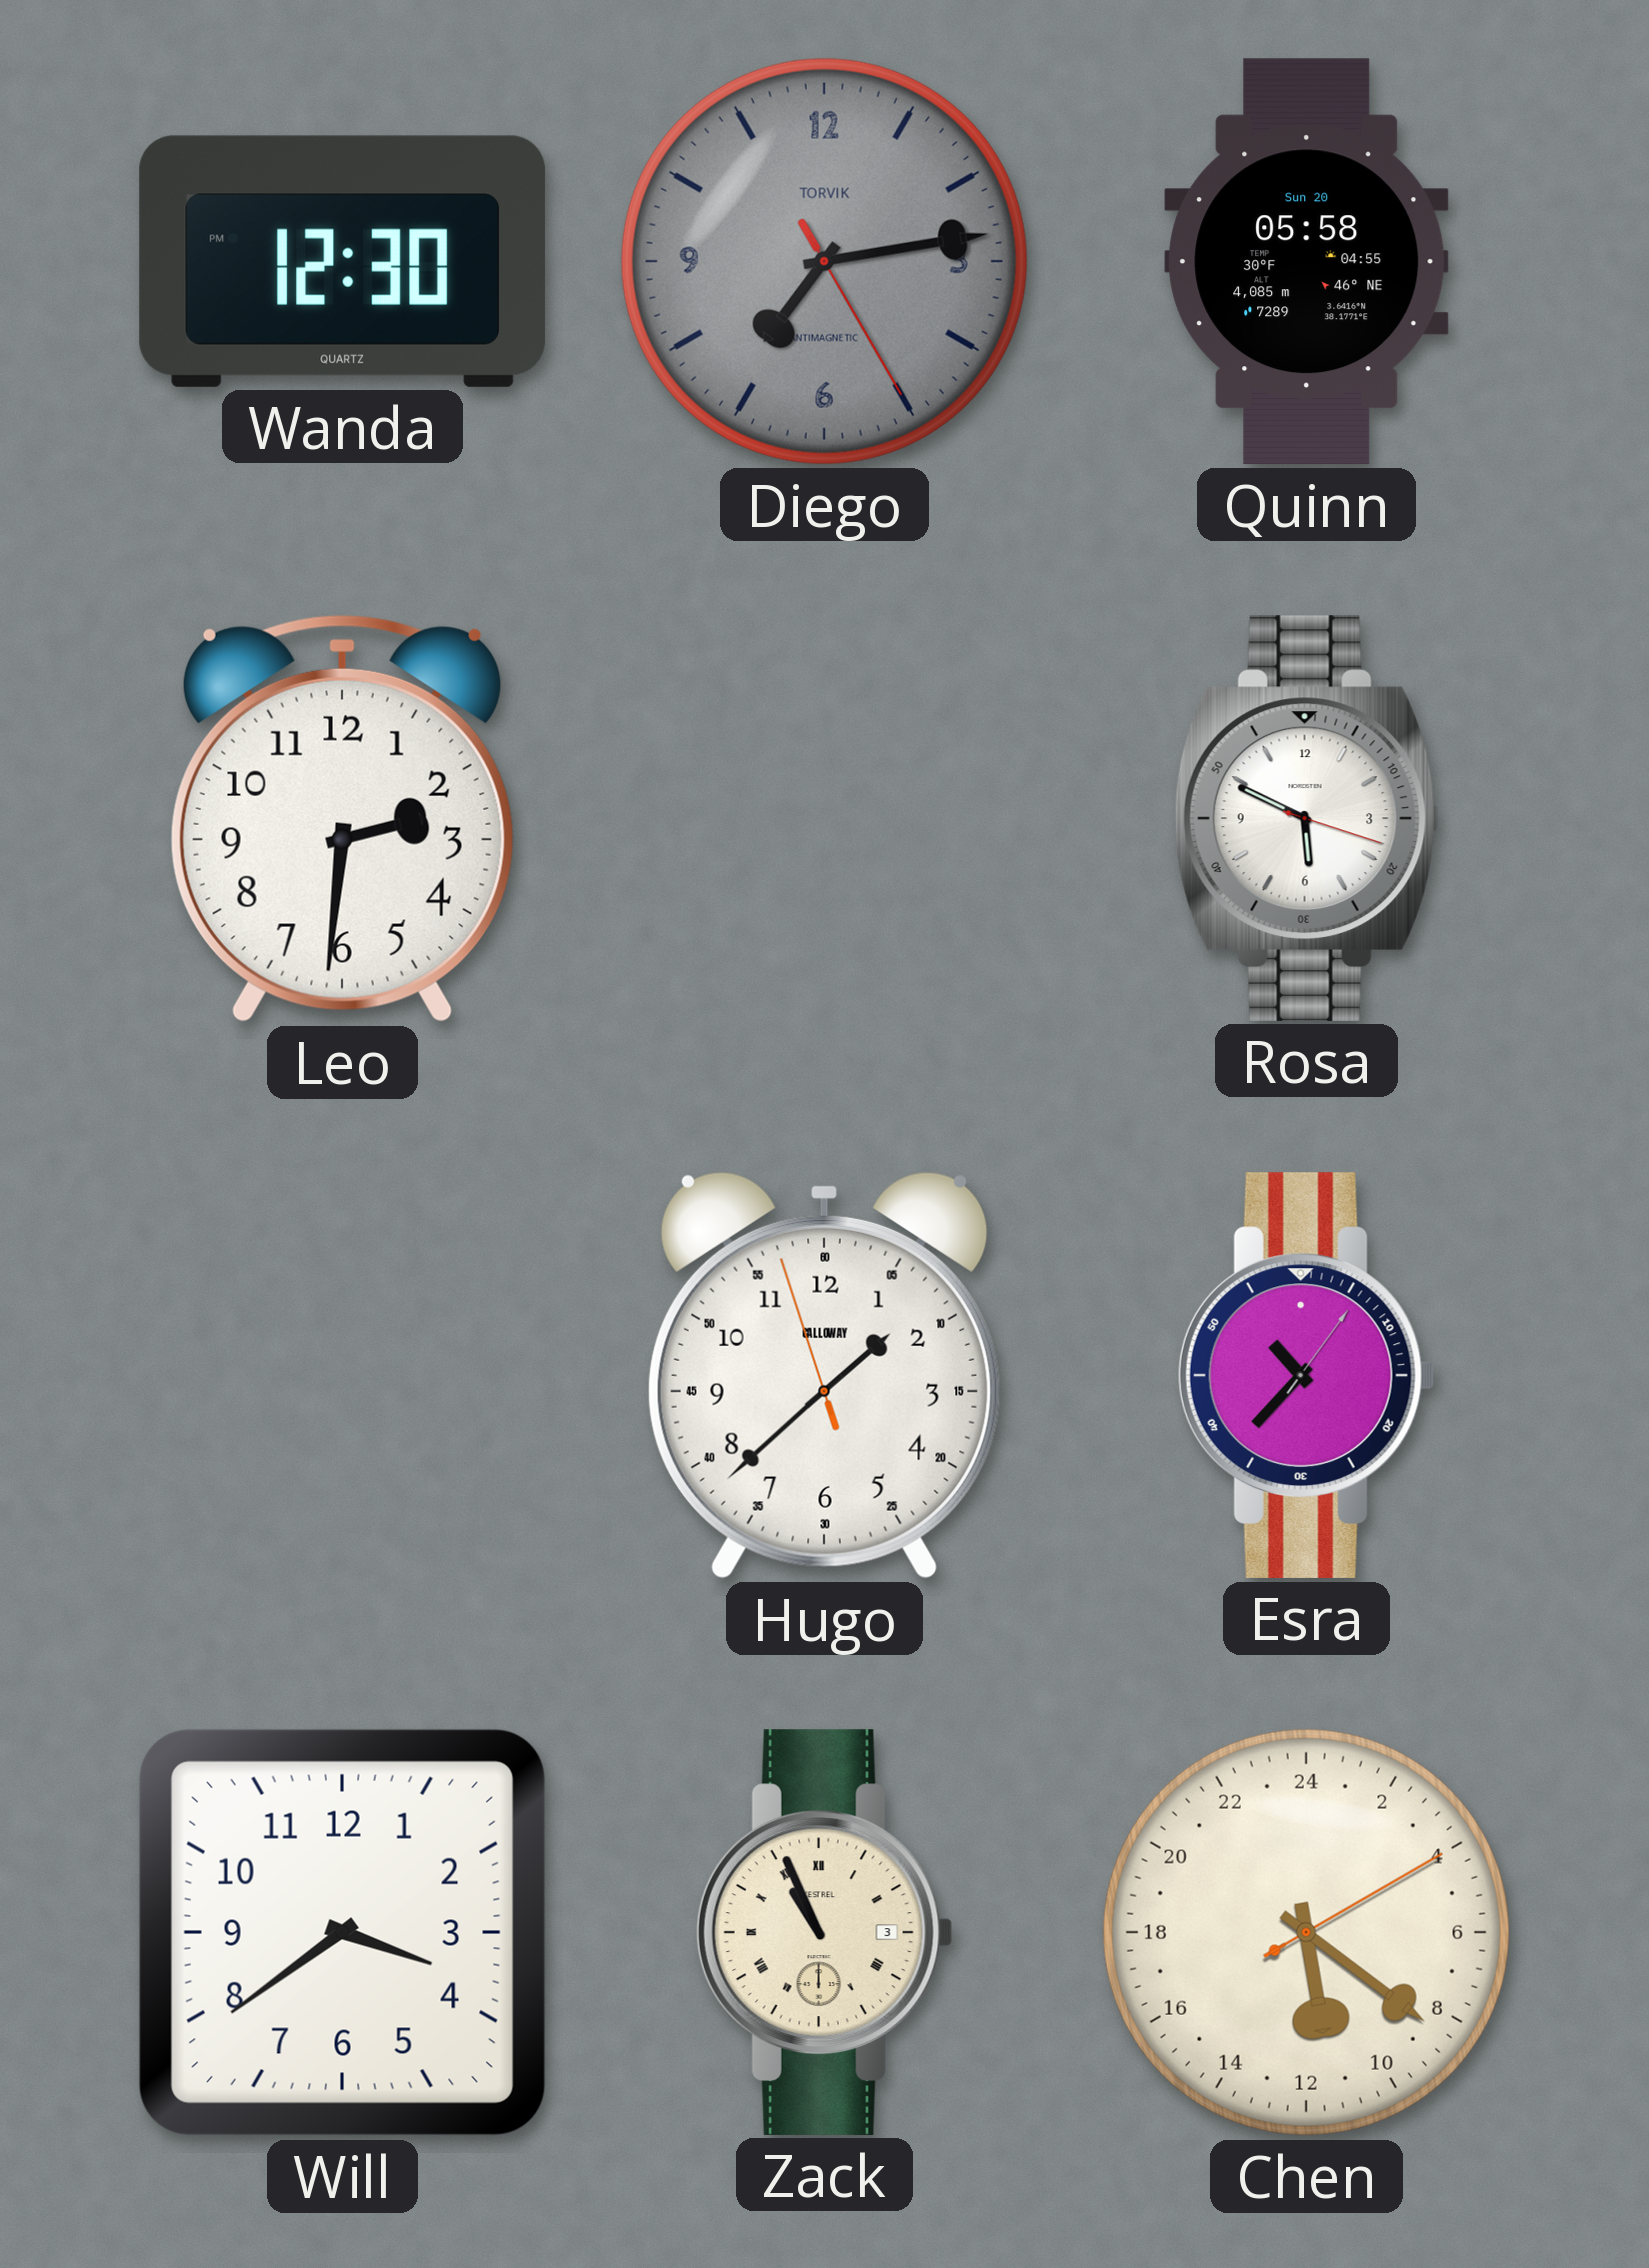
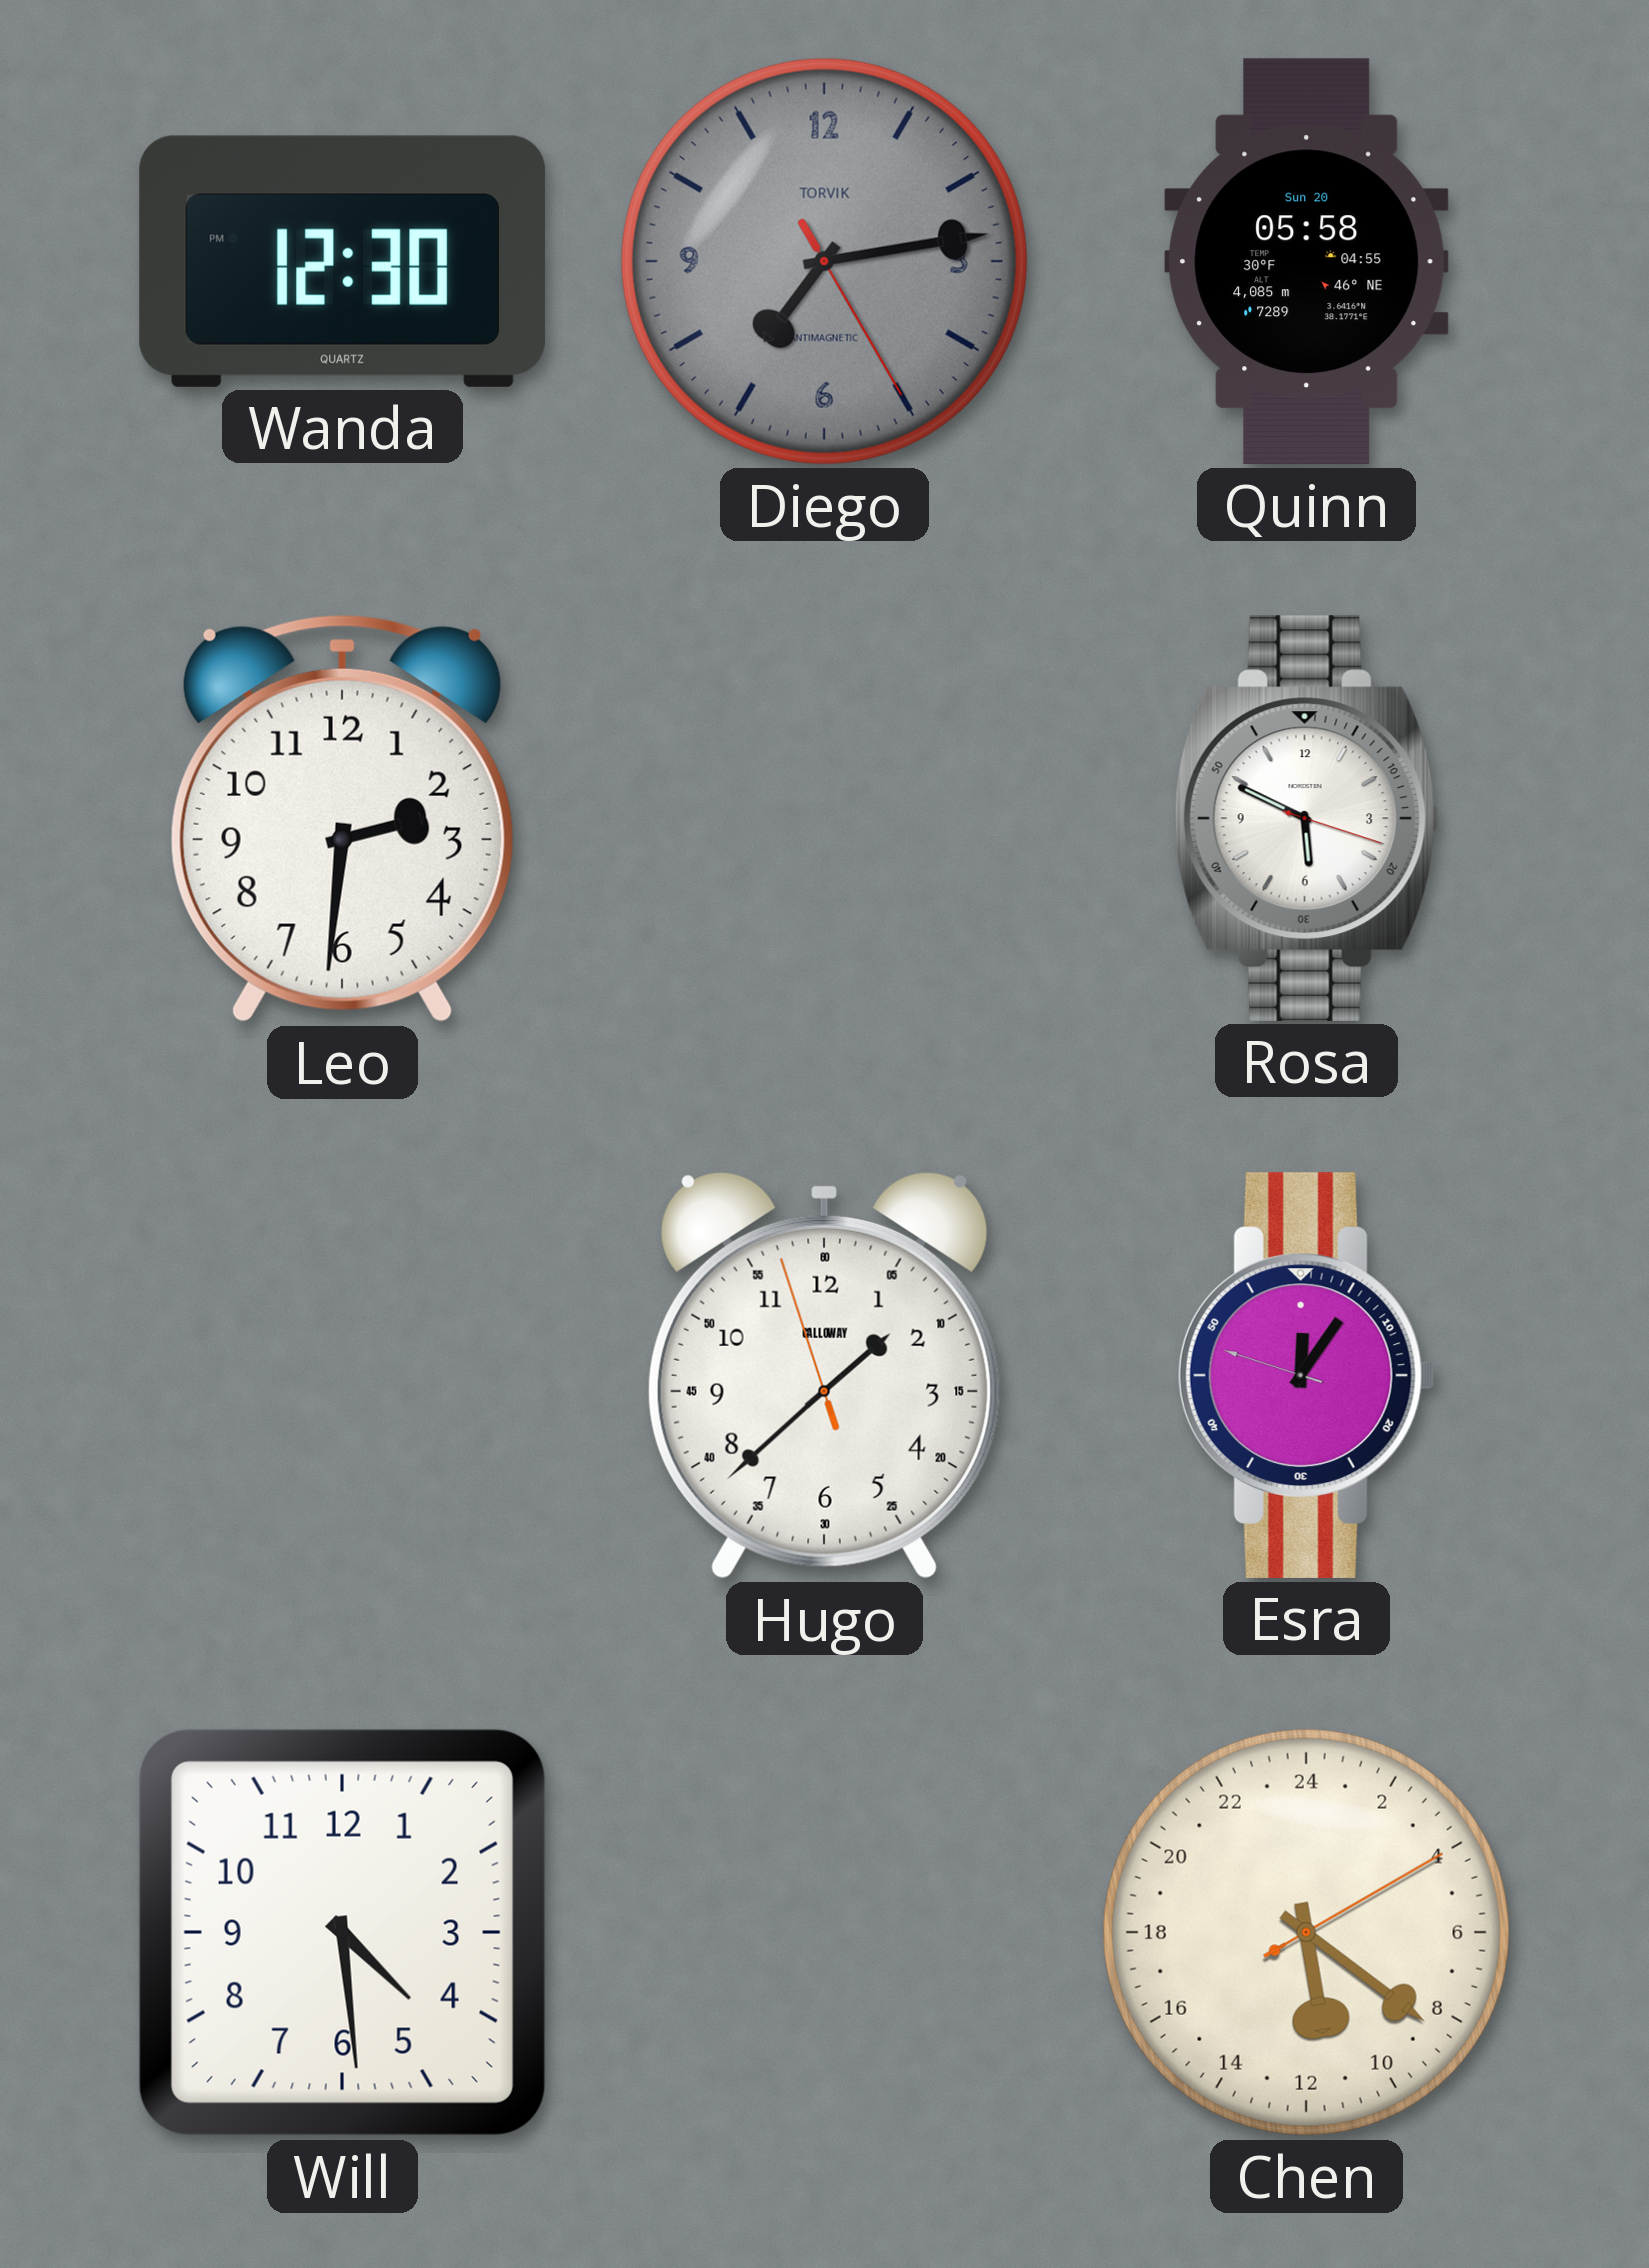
Esra: 10:37 -> 12:05
Will: 3:39 -> 4:29
Zack: 10:56 -> none
